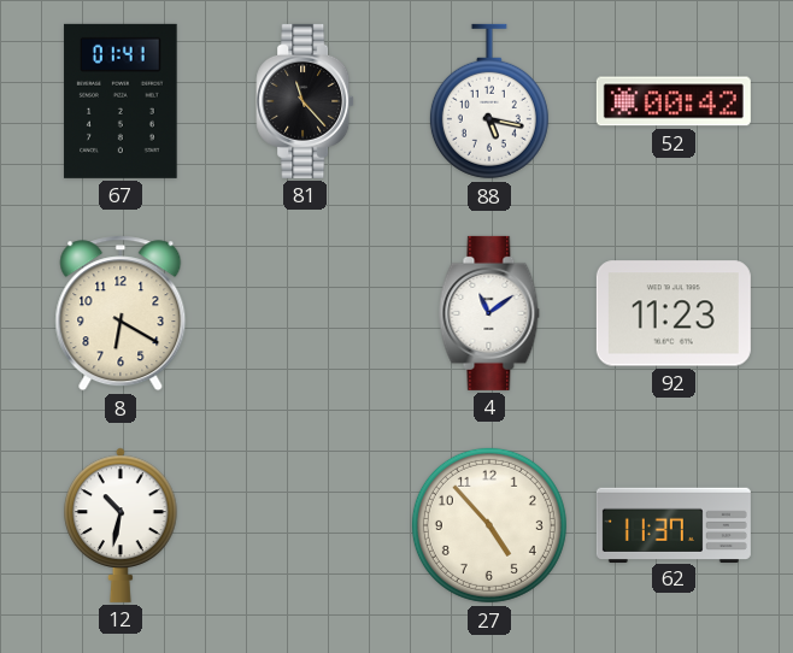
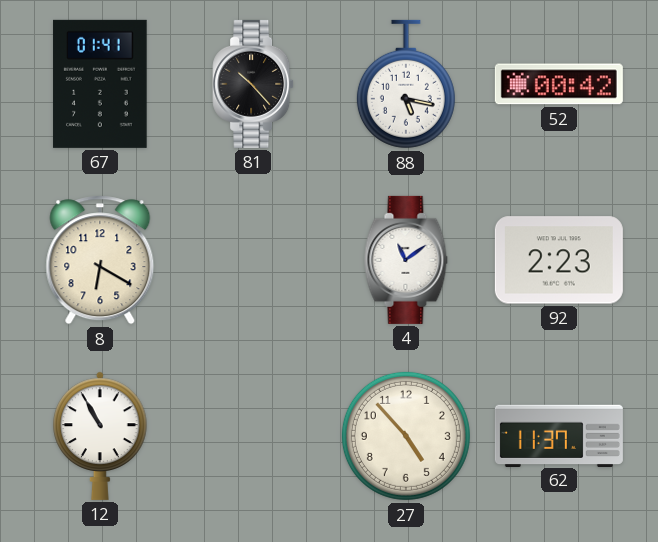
81: 11:23 -> 10:23
92: 11:23 -> 2:23
12: 10:32 -> 10:55
